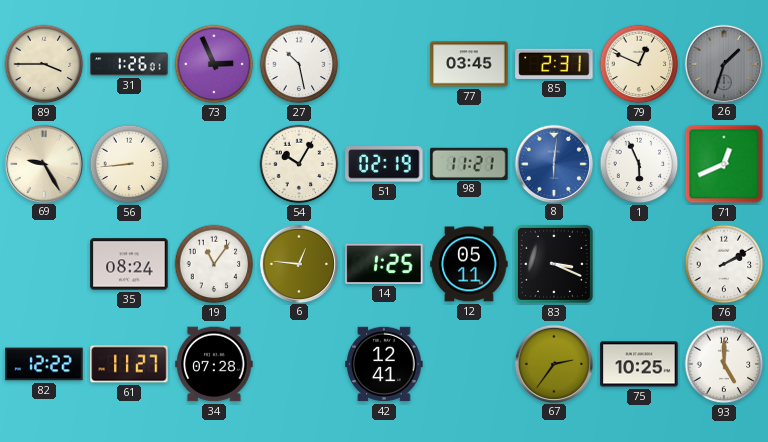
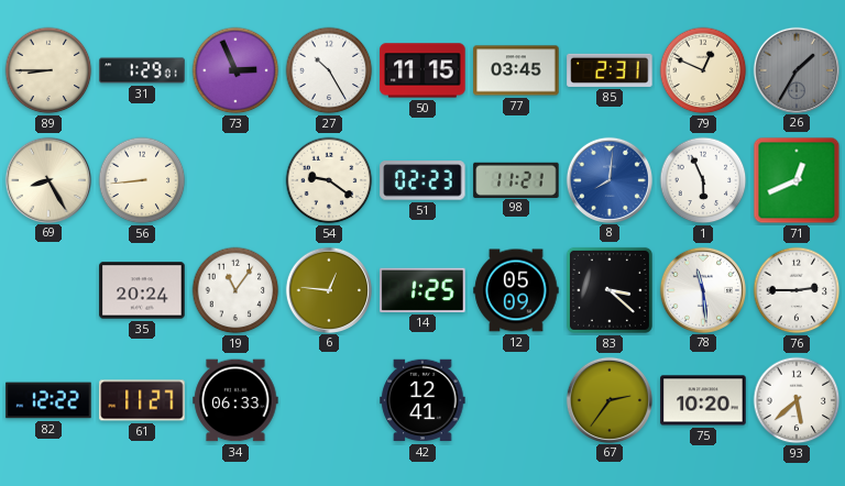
89: 3:45 -> 8:45
31: 1:26 -> 1:29
27: 10:28 -> 10:25
50: none -> 11:15
26: 1:33 -> 1:35
69: 9:25 -> 8:25
54: 10:05 -> 9:21
51: 02:19 -> 02:23
8: 6:01 -> 8:01
35: 08:24 -> 20:24
12: 05:11 -> 05:09
83: 3:19 -> 3:22
78: none -> 11:29
76: 2:10 -> 2:45
34: 07:28 -> 06:33
75: 10:25 -> 10:20
93: 5:00 -> 5:38
